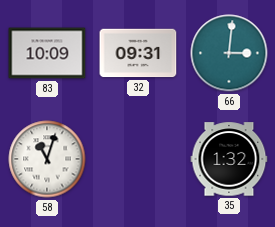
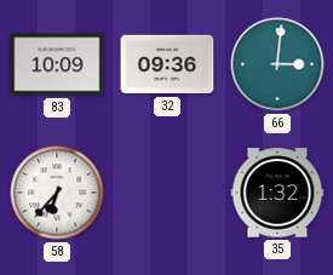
32: 09:31 -> 09:36
58: 11:03 -> 6:37
